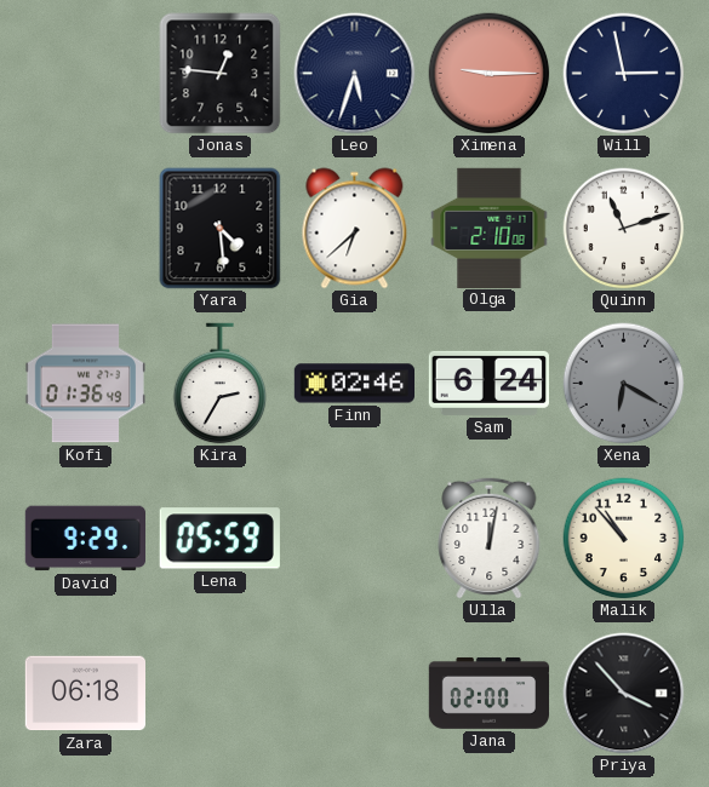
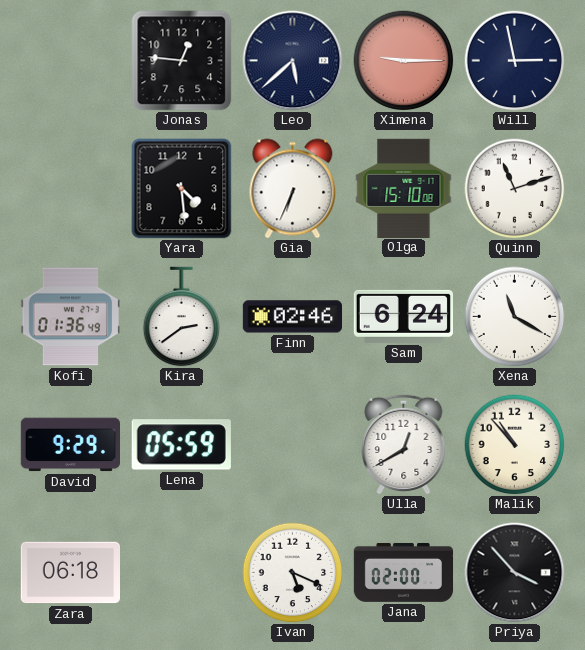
Leo: 5:33 -> 5:38
Gia: 6:38 -> 6:34
Olga: 2:10 -> 15:10
Kira: 2:35 -> 2:39
Xena: 6:20 -> 11:20
Xena dial: grey -> white
Ulla: 12:02 -> 12:40
Ivan: none -> 5:19
